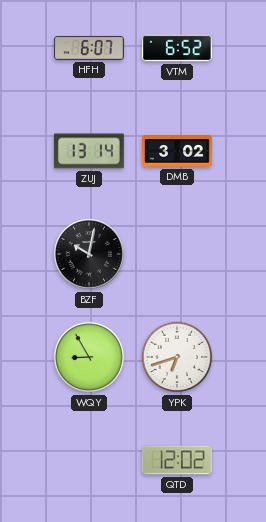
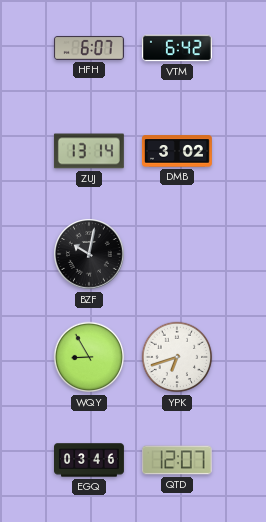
VTM: 6:52 -> 6:42
EGQ: none -> 03:46
QTD: 12:02 -> 12:07
